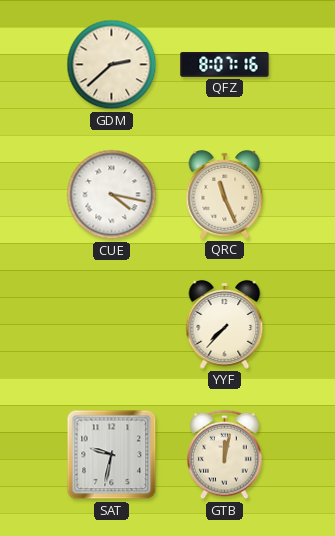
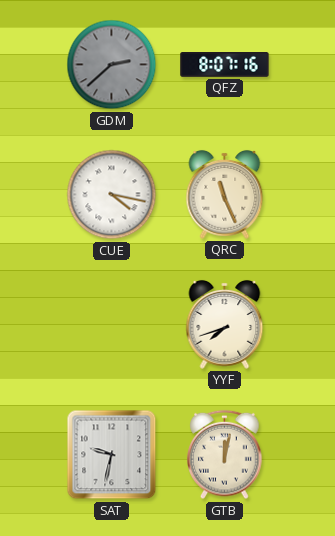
GDM dial: cream -> grey
YYF: 7:37 -> 7:42
